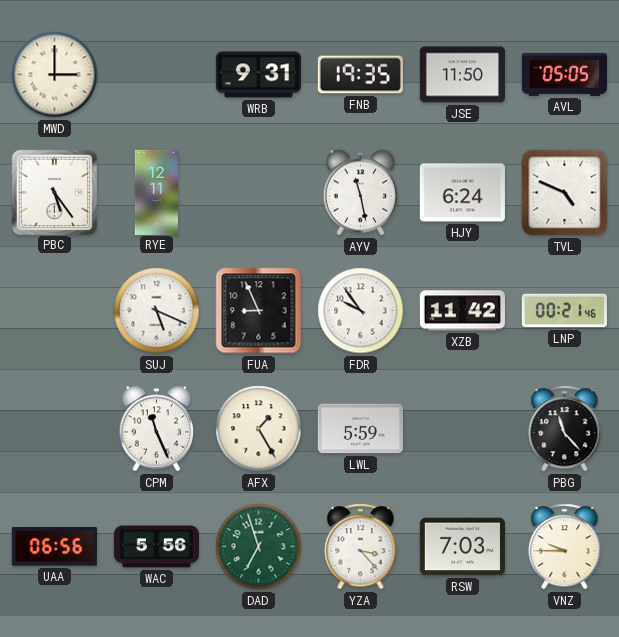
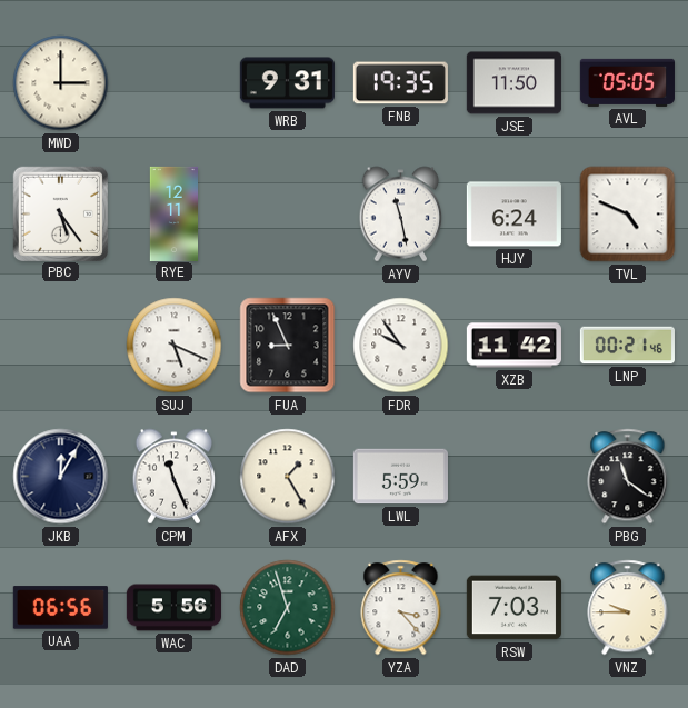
JKB: none -> 12:05
PBG: 11:23 -> 11:21
